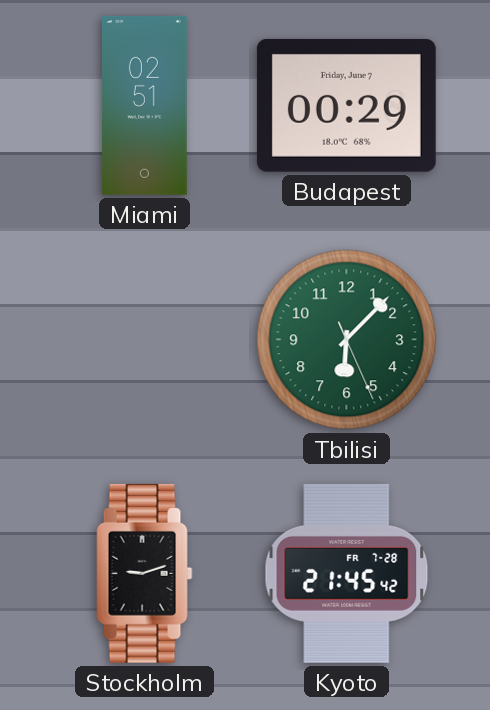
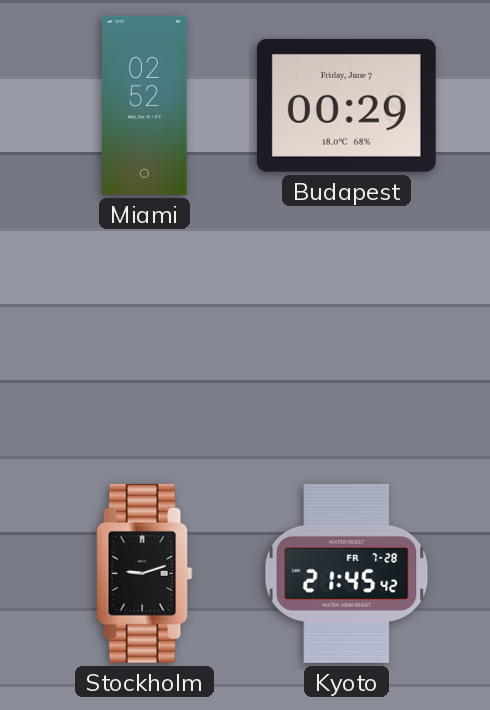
Miami: 02:51 -> 02:52
Tbilisi: 6:07 -> none
